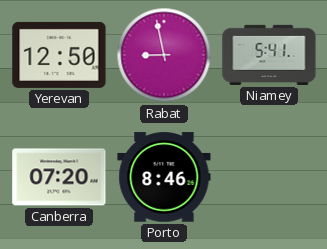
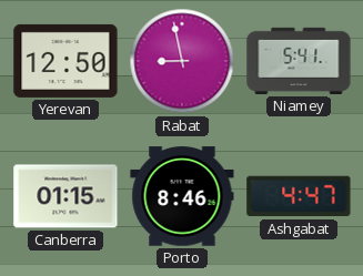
Canberra: 07:20 -> 01:15
Ashgabat: none -> 4:47
